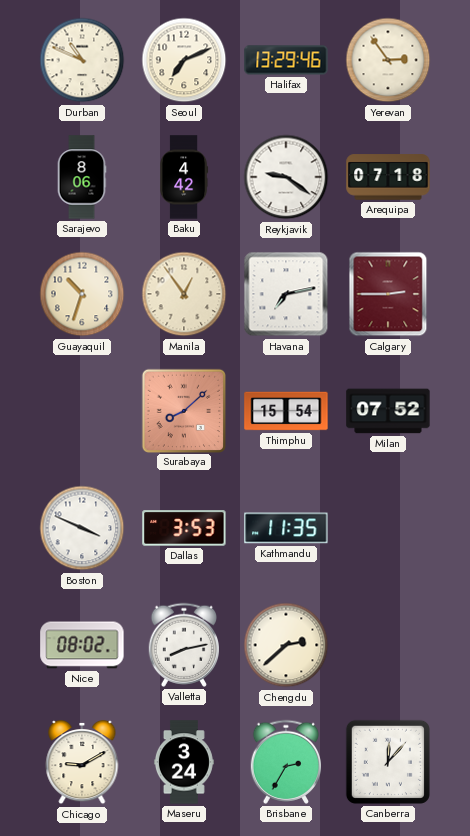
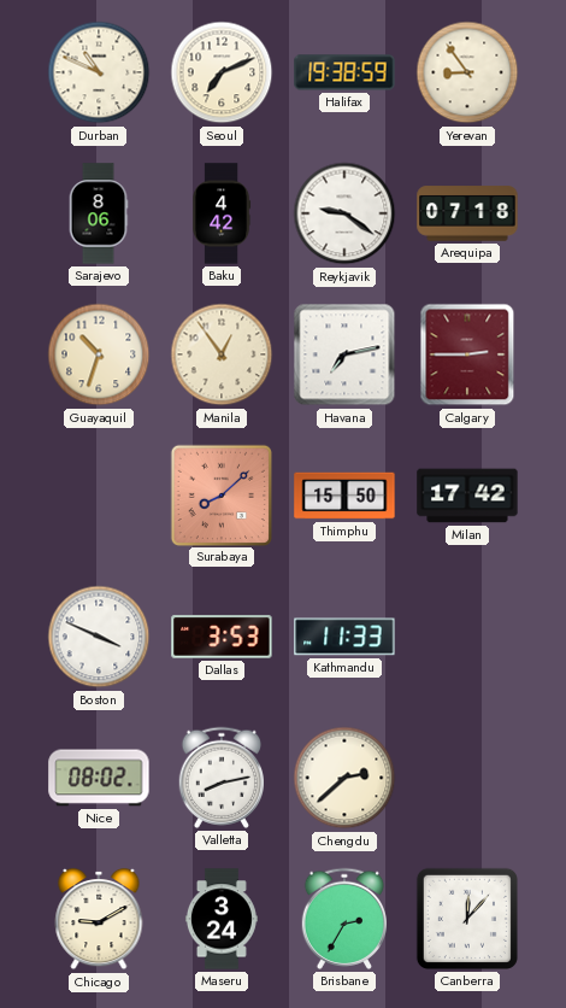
Halifax: 13:29 -> 19:38
Yerevan: 2:54 -> 8:54
Thimphu: 15:54 -> 15:50
Milan: 07:52 -> 17:42
Kathmandu: 11:35 -> 11:33
